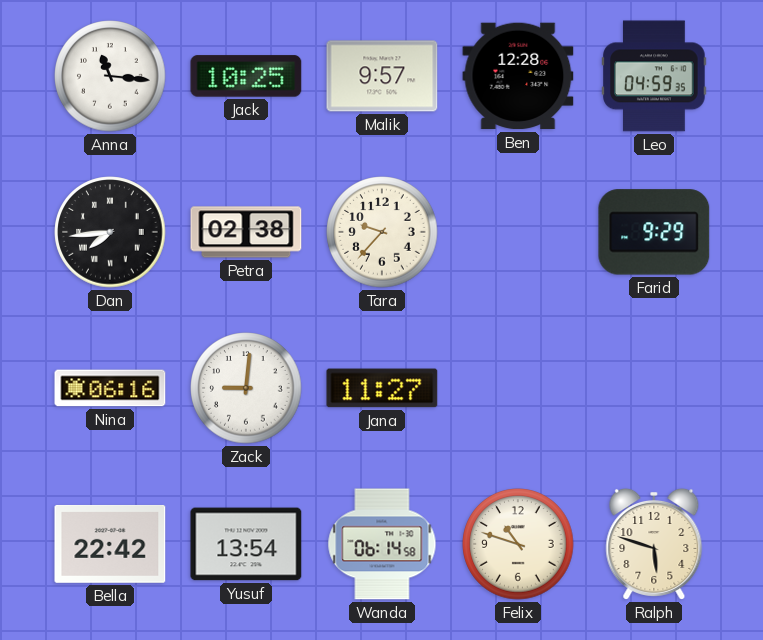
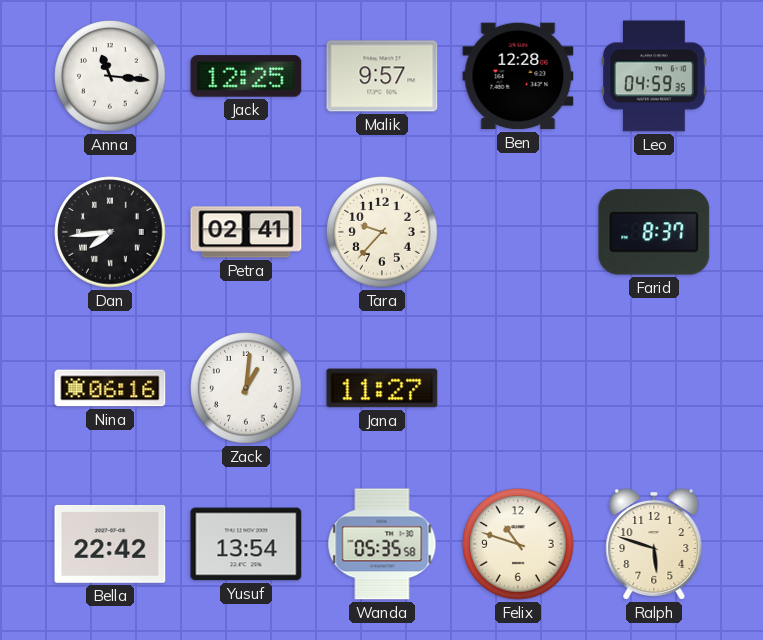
Jack: 10:25 -> 12:25
Petra: 02:38 -> 02:41
Farid: 9:29 -> 8:37
Zack: 9:01 -> 1:01
Wanda: 06:14 -> 05:35
